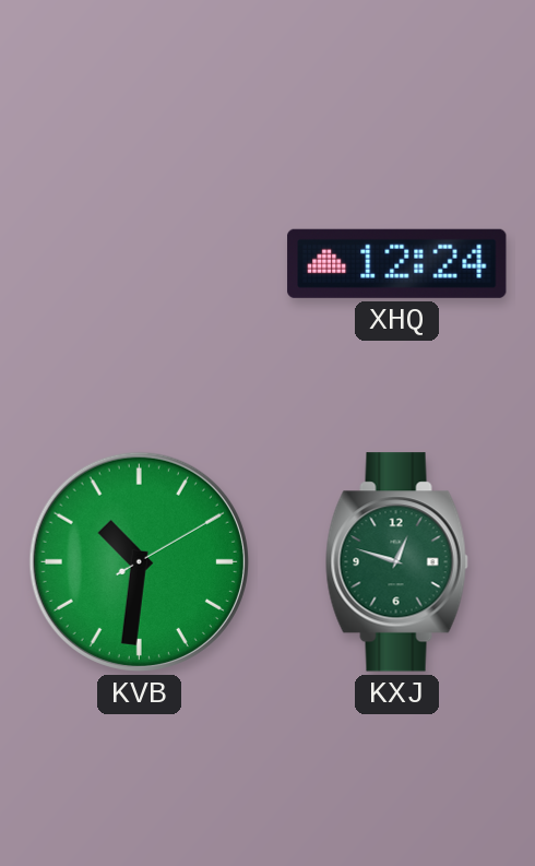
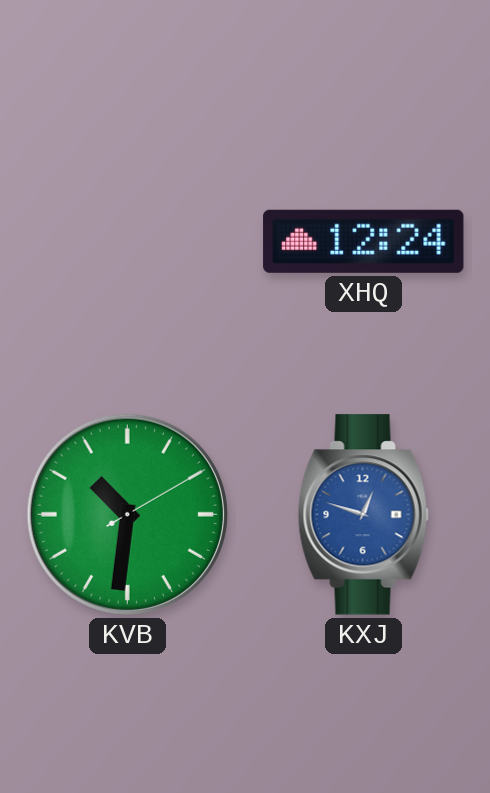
KXJ dial: green -> blue
